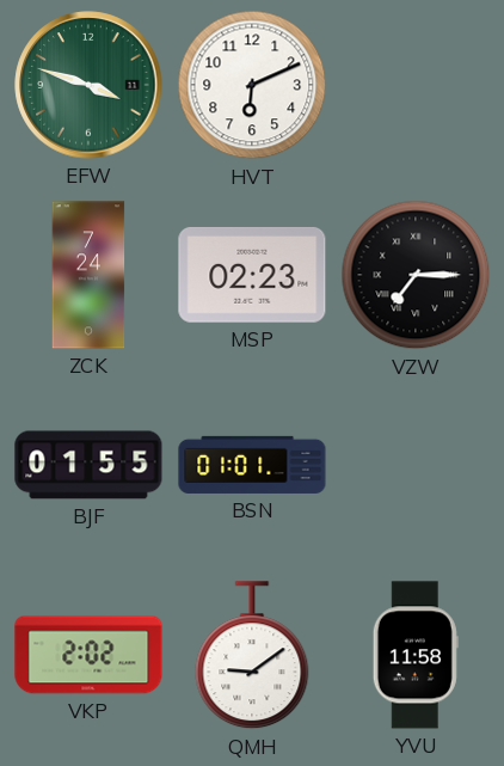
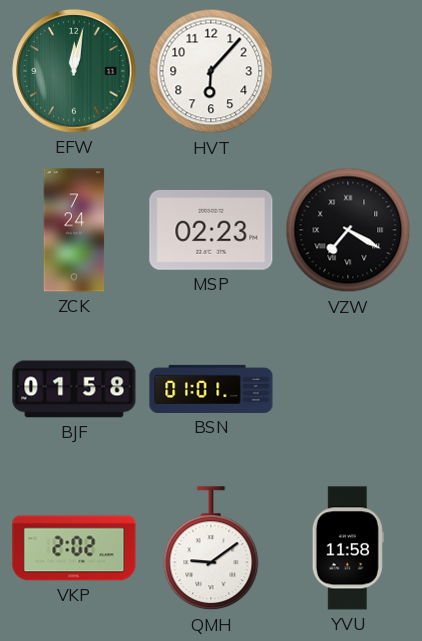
EFW: 3:48 -> 12:02
HVT: 6:11 -> 6:07
VZW: 7:15 -> 7:20
BJF: 01:55 -> 01:58
